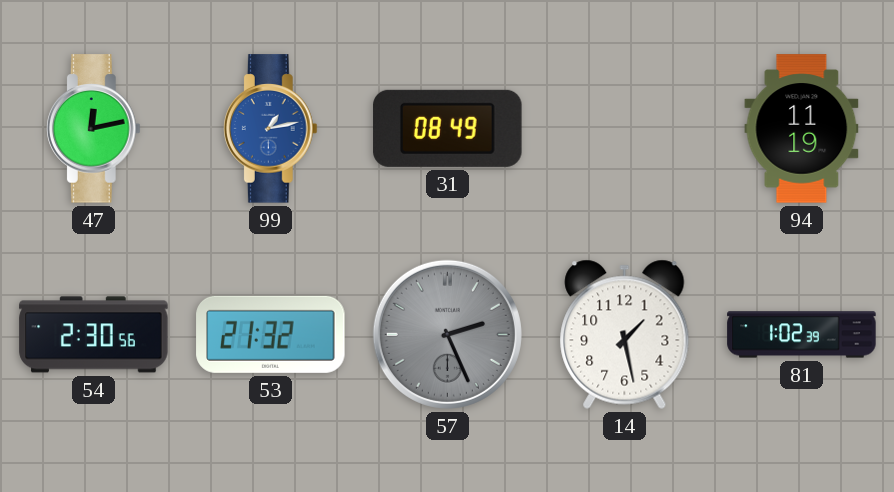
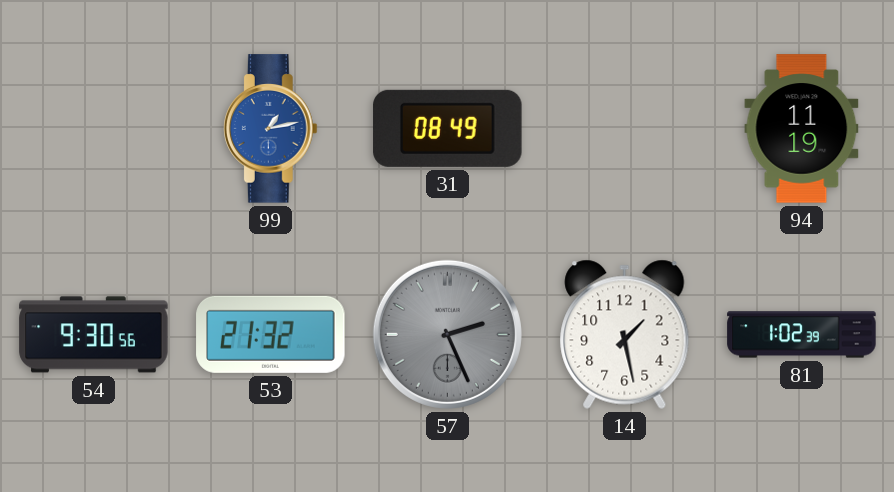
47: 12:13 -> none
54: 2:30 -> 9:30
